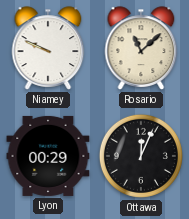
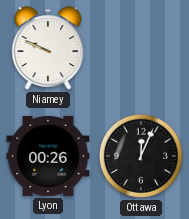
Rosario: 11:08 -> none
Lyon: 00:29 -> 00:26
